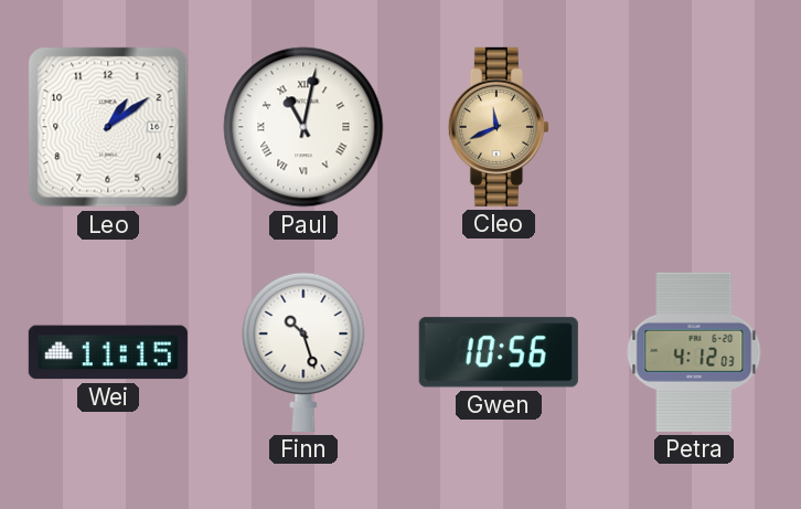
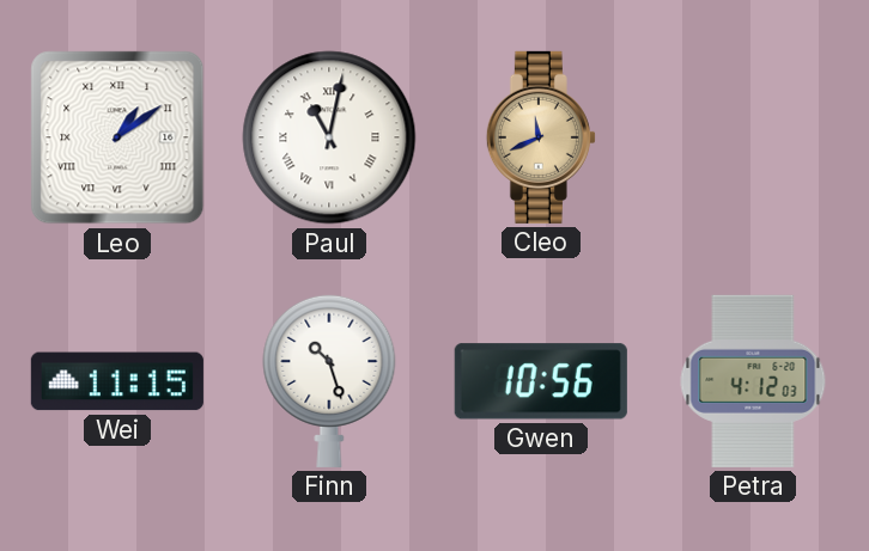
Leo numerals: Arabic -> Roman
